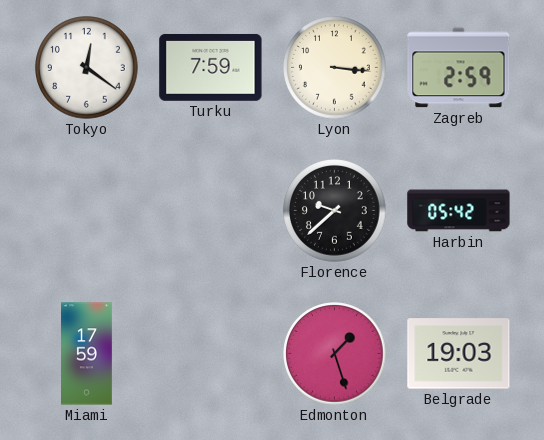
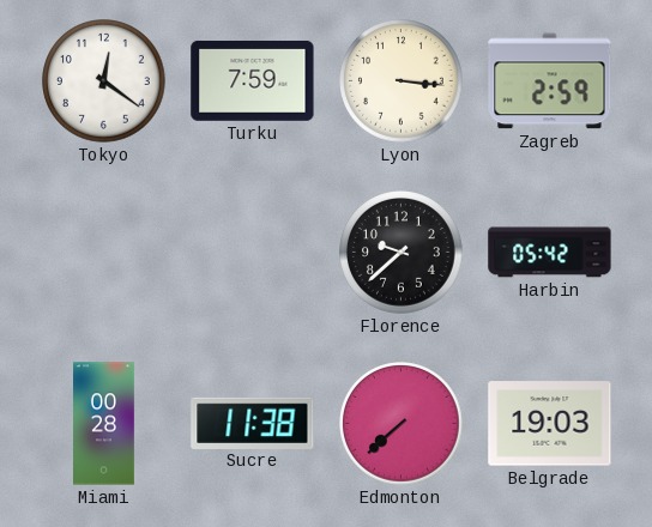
Miami: 17:59 -> 00:28
Sucre: none -> 11:38
Edmonton: 1:27 -> 7:38
